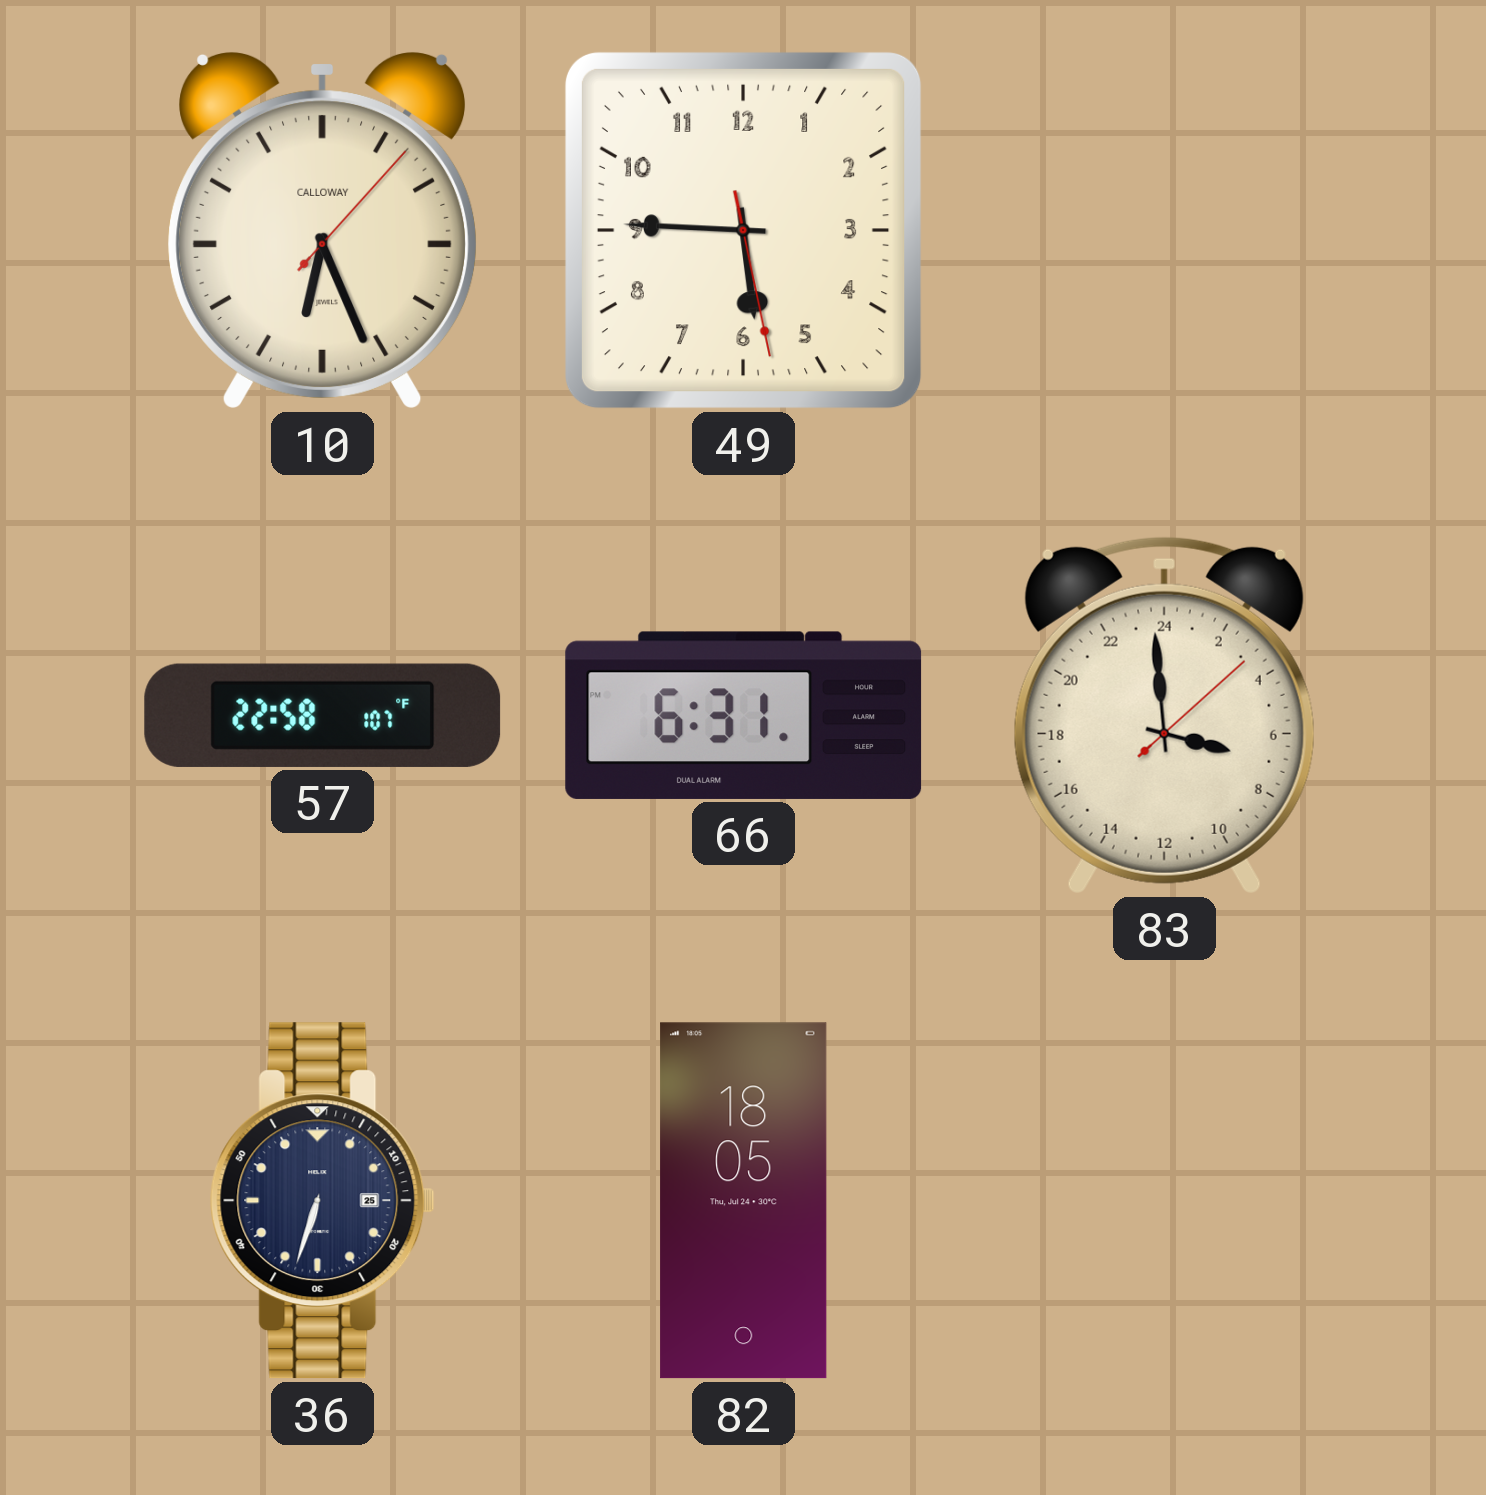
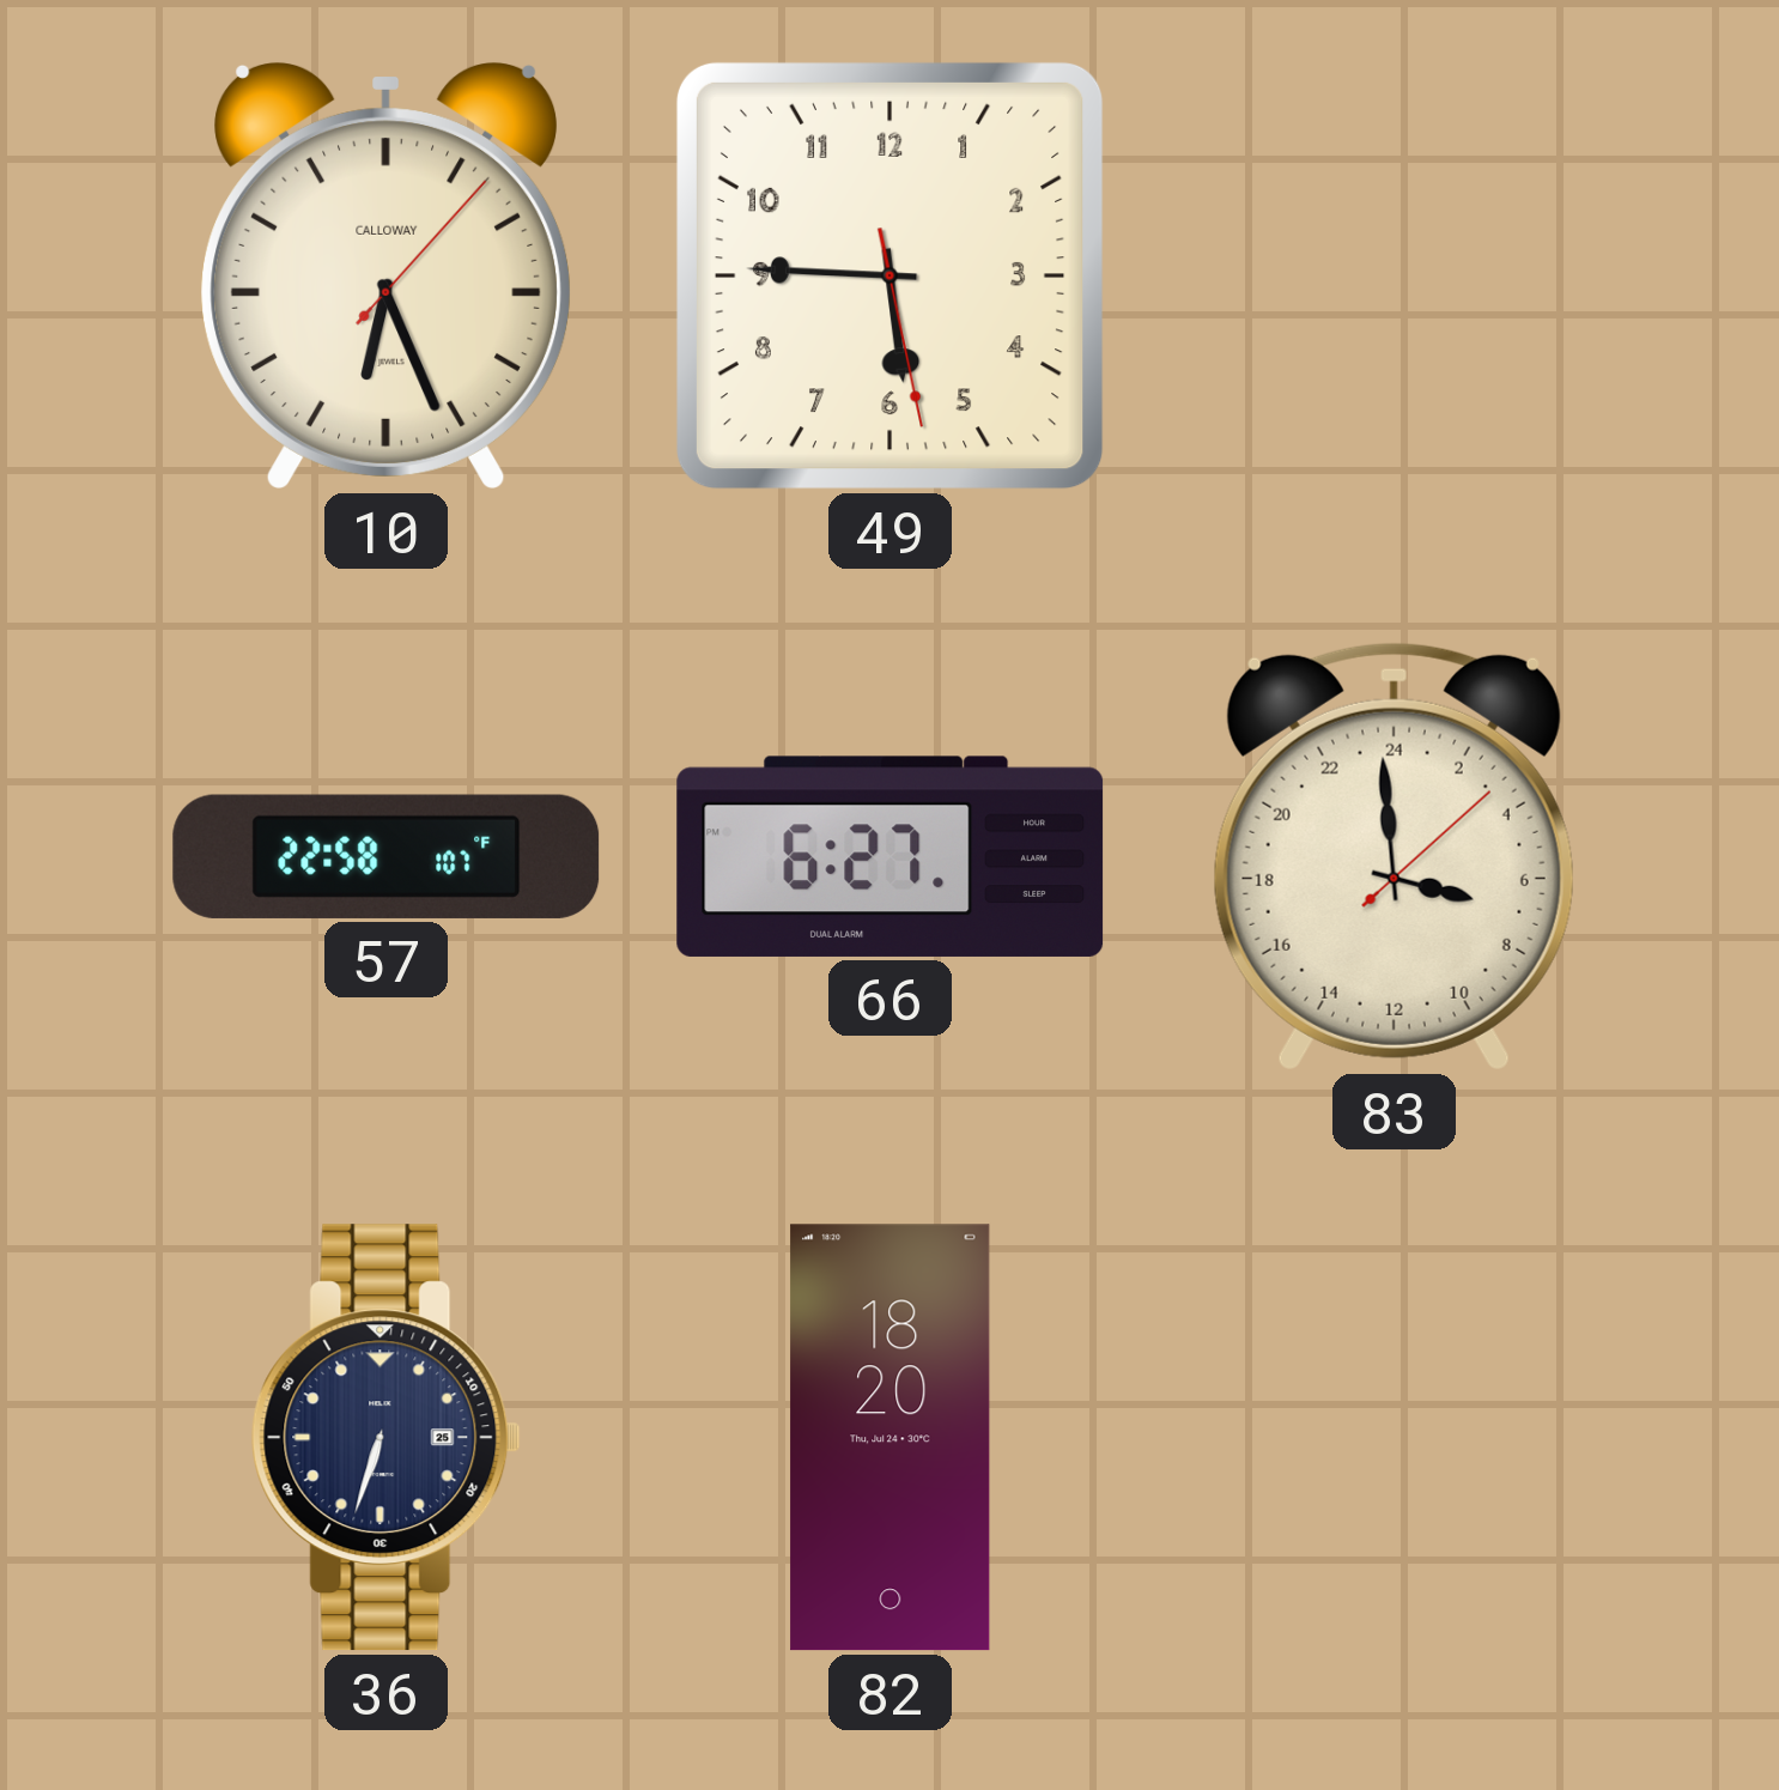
66: 6:31 -> 6:27
82: 18:05 -> 18:20
